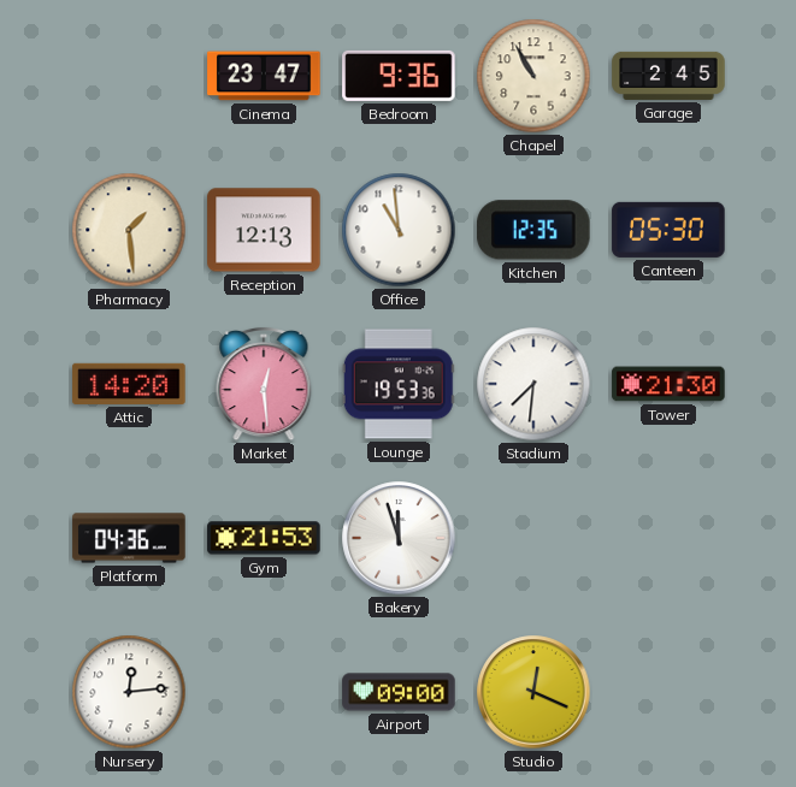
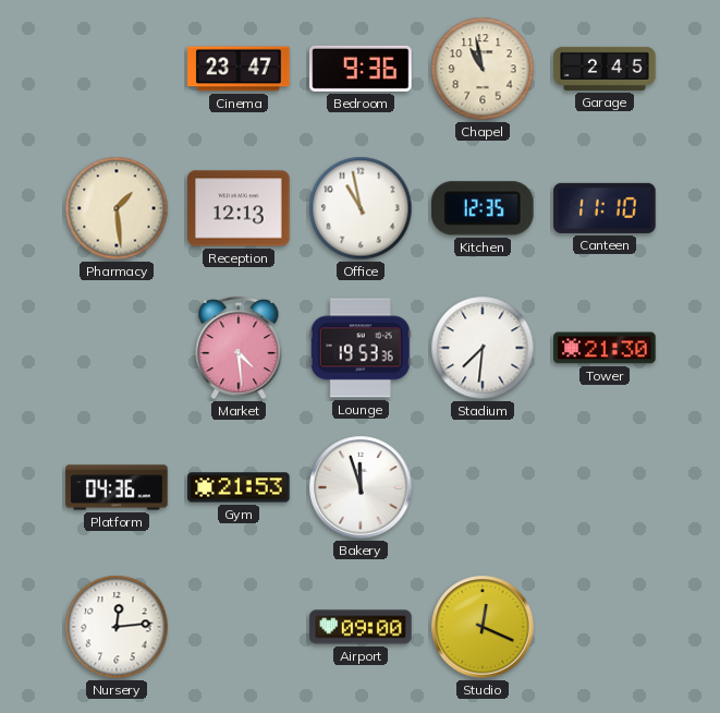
Chapel: 10:55 -> 10:58
Office: 10:59 -> 10:58
Canteen: 05:30 -> 11:10
Attic: 14:20 -> none
Market: 12:29 -> 4:29
